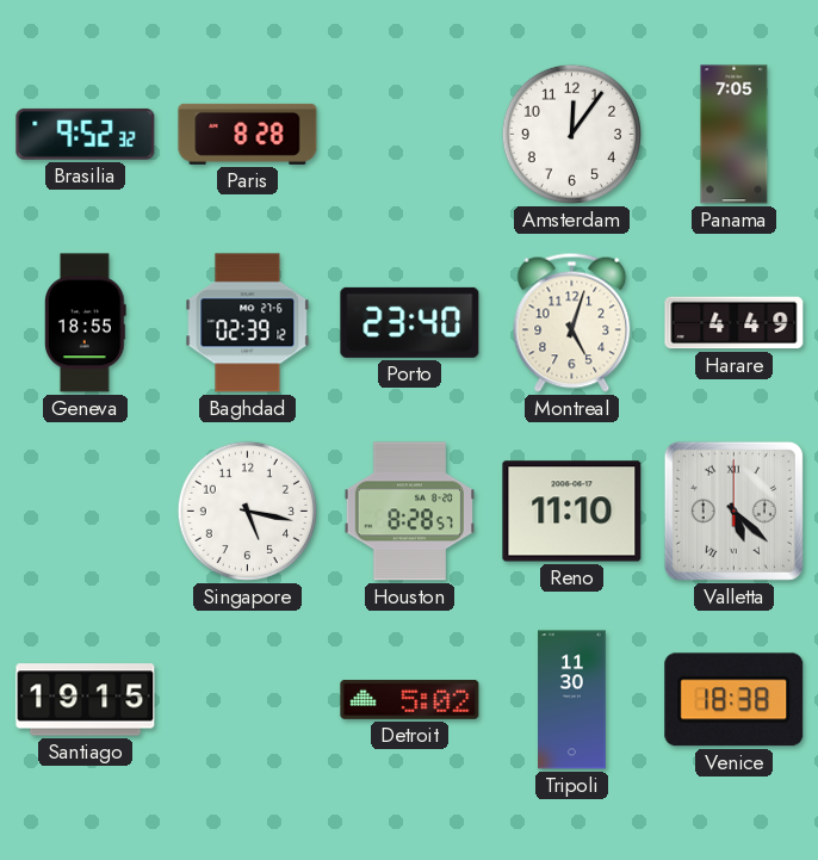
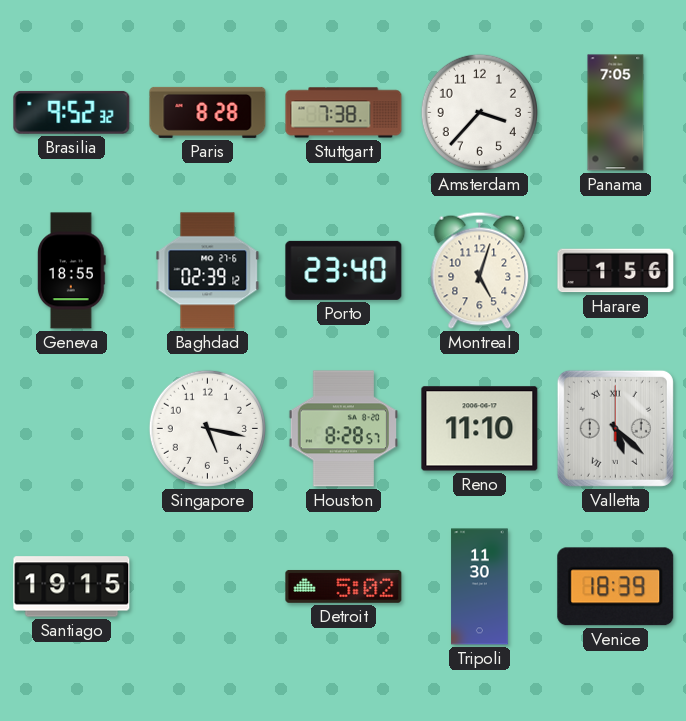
Stuttgart: none -> 7:38
Amsterdam: 12:06 -> 3:37
Harare: 4:49 -> 1:56
Venice: 18:38 -> 18:39
